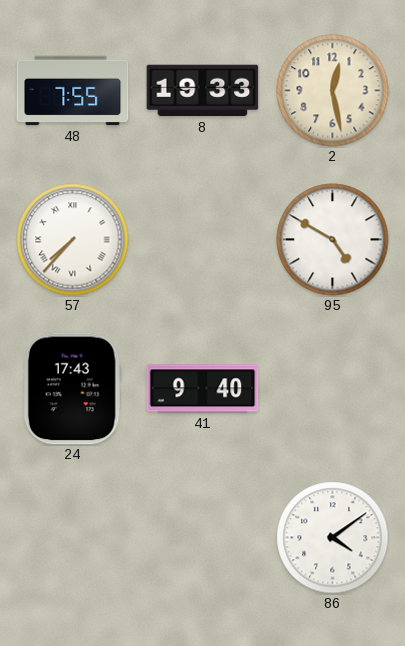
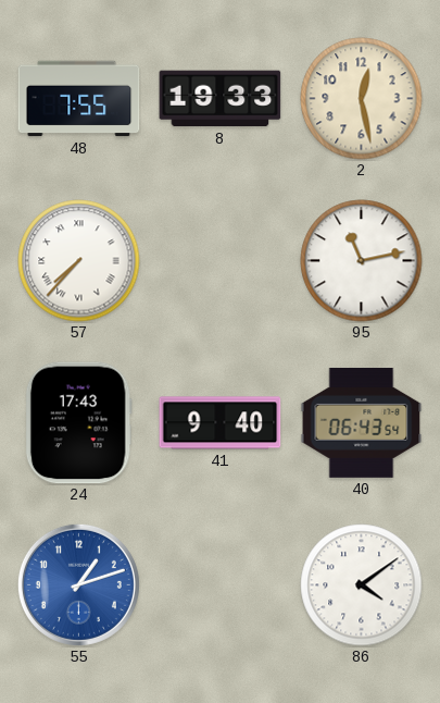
95: 4:50 -> 11:13
40: none -> 06:43
55: none -> 1:12
